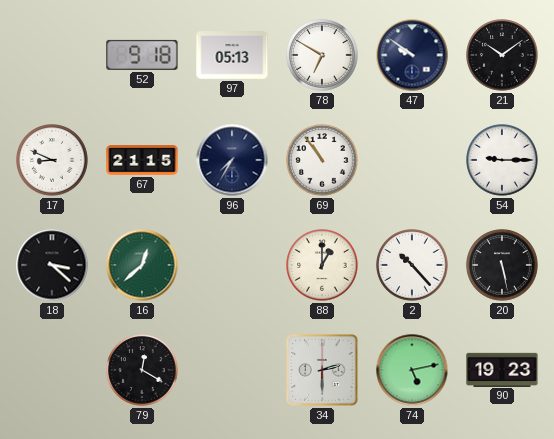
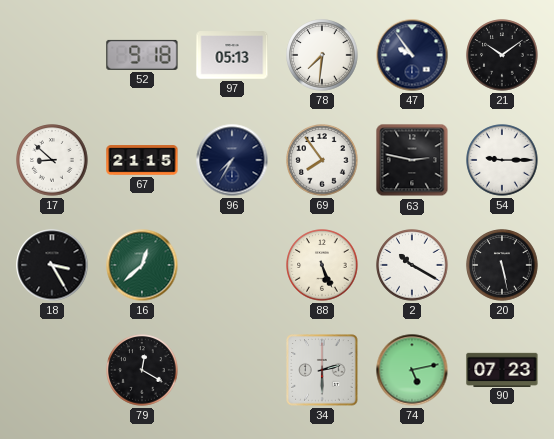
78: 6:50 -> 7:31
47: 9:51 -> 9:54
17: 8:49 -> 8:52
69: 10:54 -> 7:54
63: none -> 2:47
18: 3:22 -> 3:25
88: 1:00 -> 5:26
2: 10:23 -> 10:20
90: 19:23 -> 07:23
